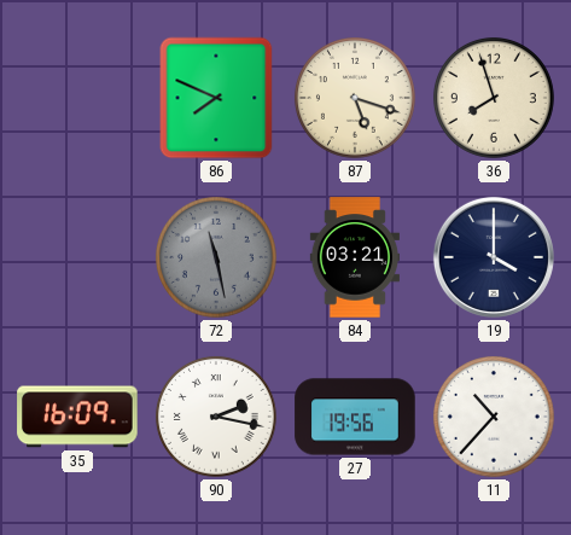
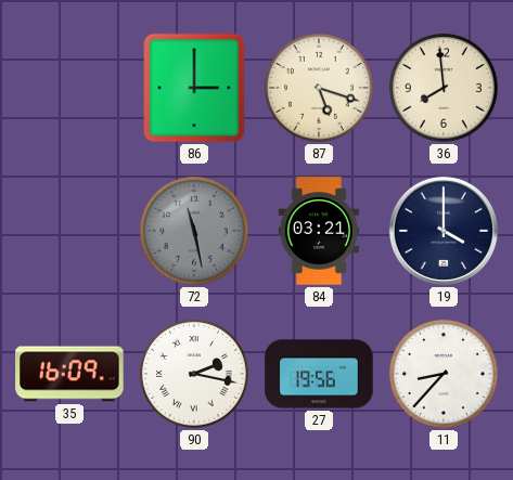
86: 7:49 -> 3:00
36: 7:57 -> 7:59
11: 10:37 -> 8:37
